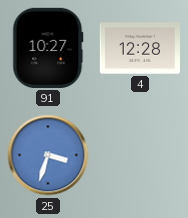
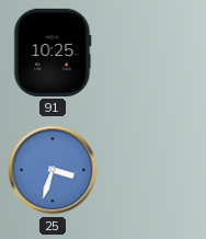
91: 10:27 -> 10:25
4: 12:28 -> none
